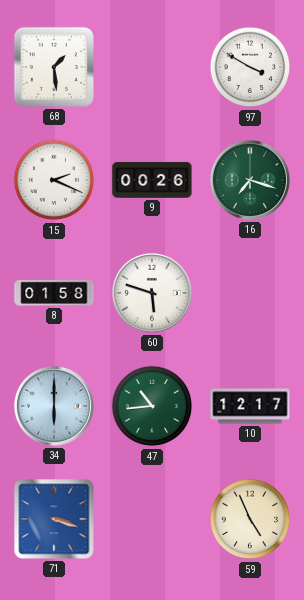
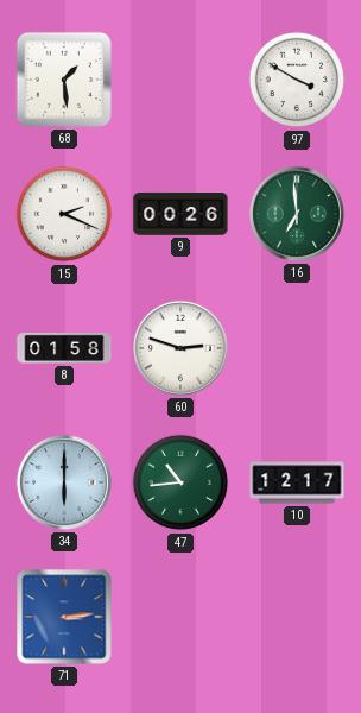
16: 7:18 -> 6:59
60: 5:48 -> 2:48
71: 3:18 -> 3:14
59: 4:56 -> none
